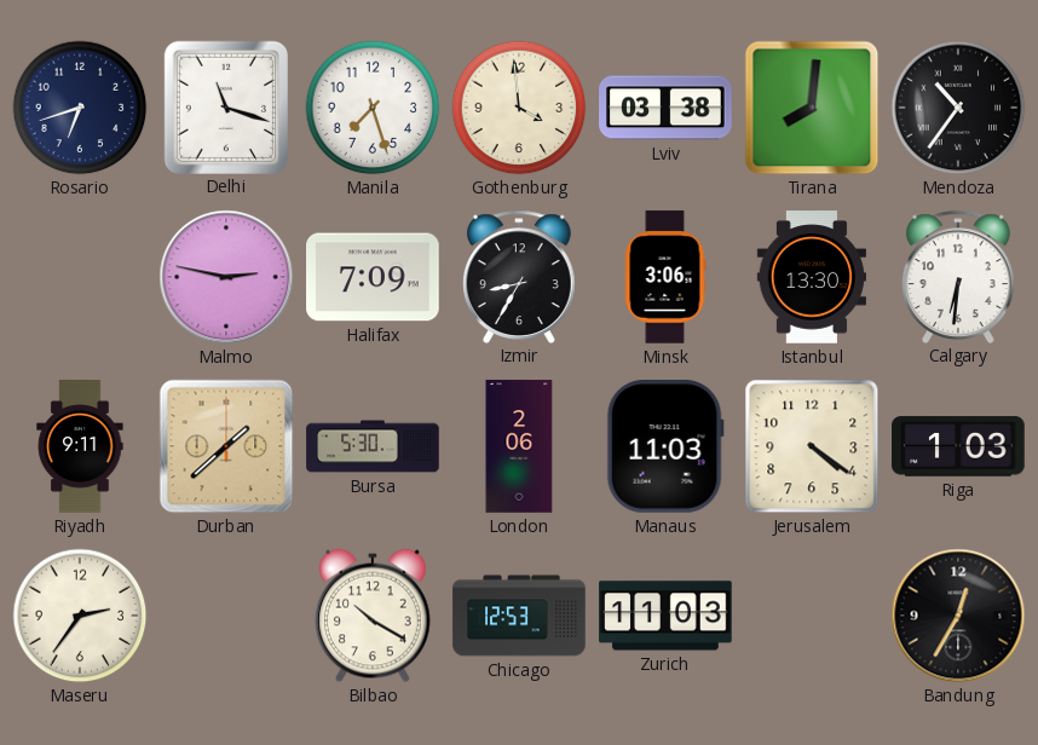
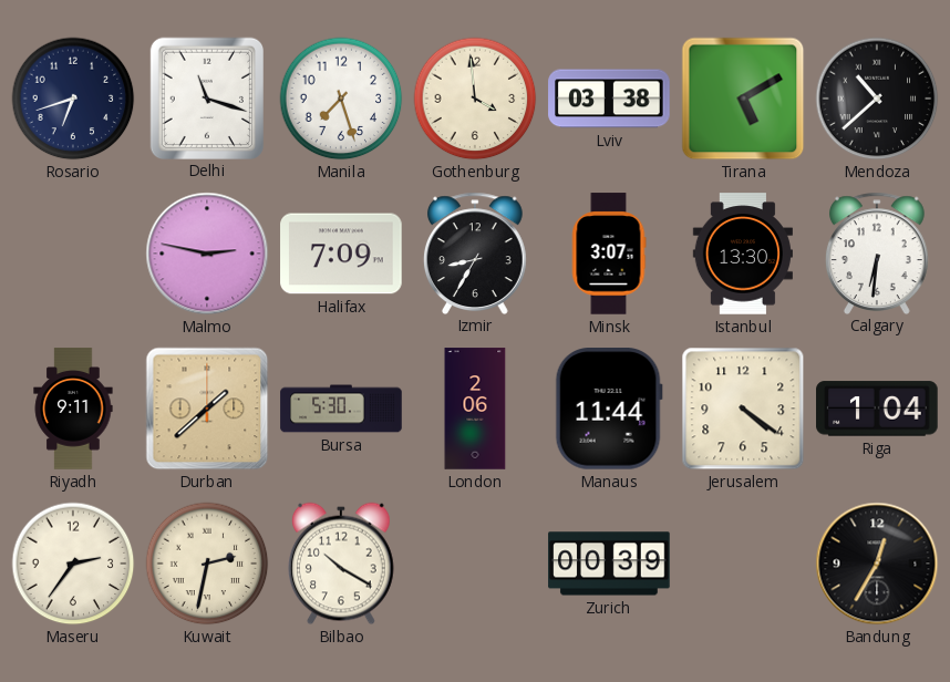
Tirana: 8:01 -> 5:10
Mendoza: 10:36 -> 10:38
Minsk: 3:06 -> 3:07
Manaus: 11:03 -> 11:44
Riga: 1:03 -> 1:04
Kuwait: none -> 2:32
Chicago: 12:53 -> none
Zurich: 11:03 -> 00:39
